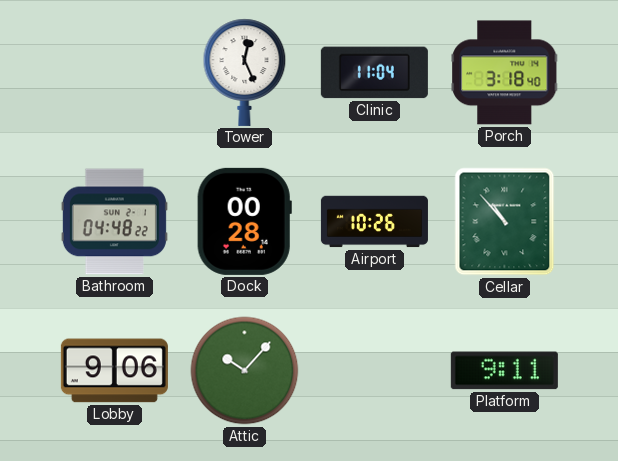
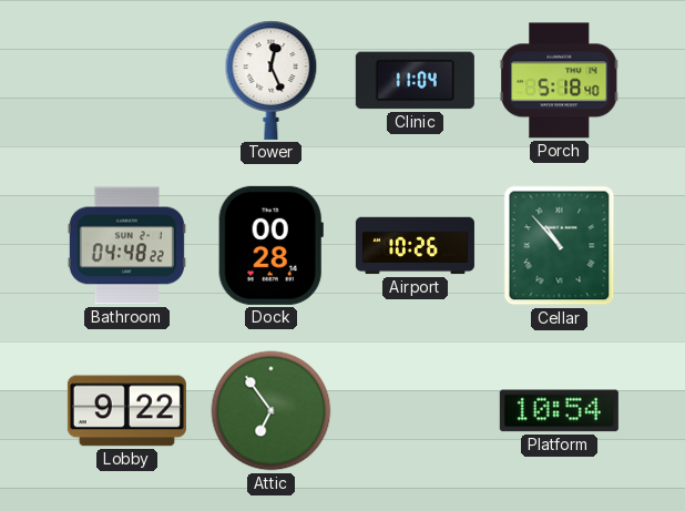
Porch: 3:18 -> 5:18
Lobby: 9:06 -> 9:22
Attic: 10:07 -> 6:54
Platform: 9:11 -> 10:54
